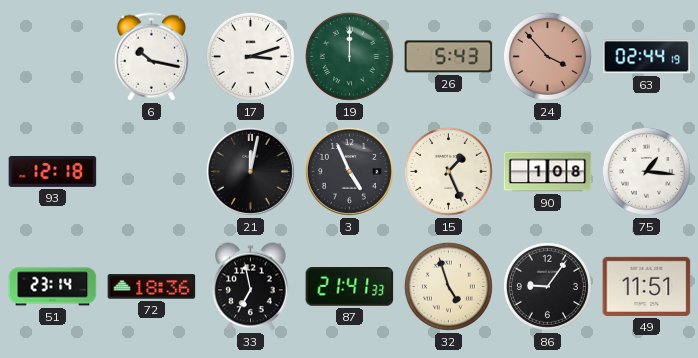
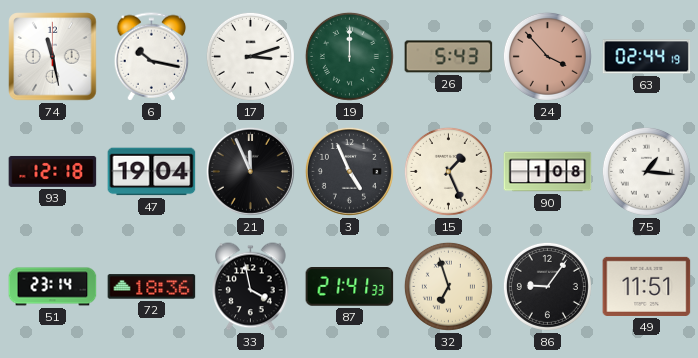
74: none -> 11:28
47: none -> 19:04
21: 12:02 -> 11:56
33: 6:58 -> 3:58
32: 4:57 -> 6:57
